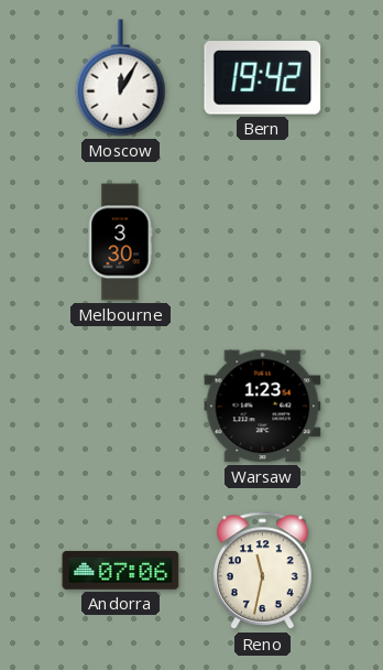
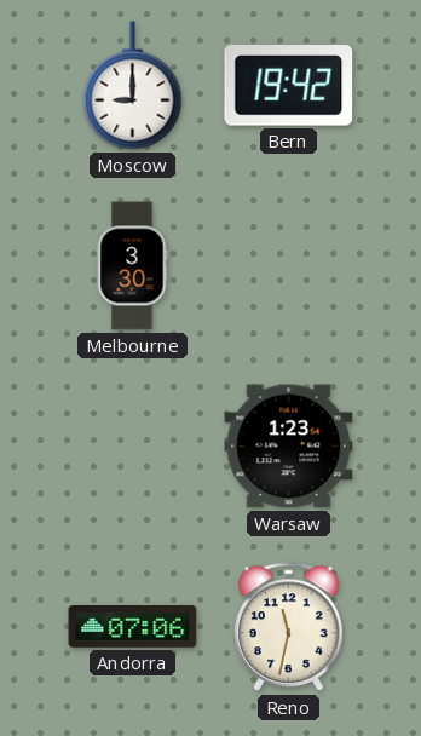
Moscow: 12:05 -> 9:00
